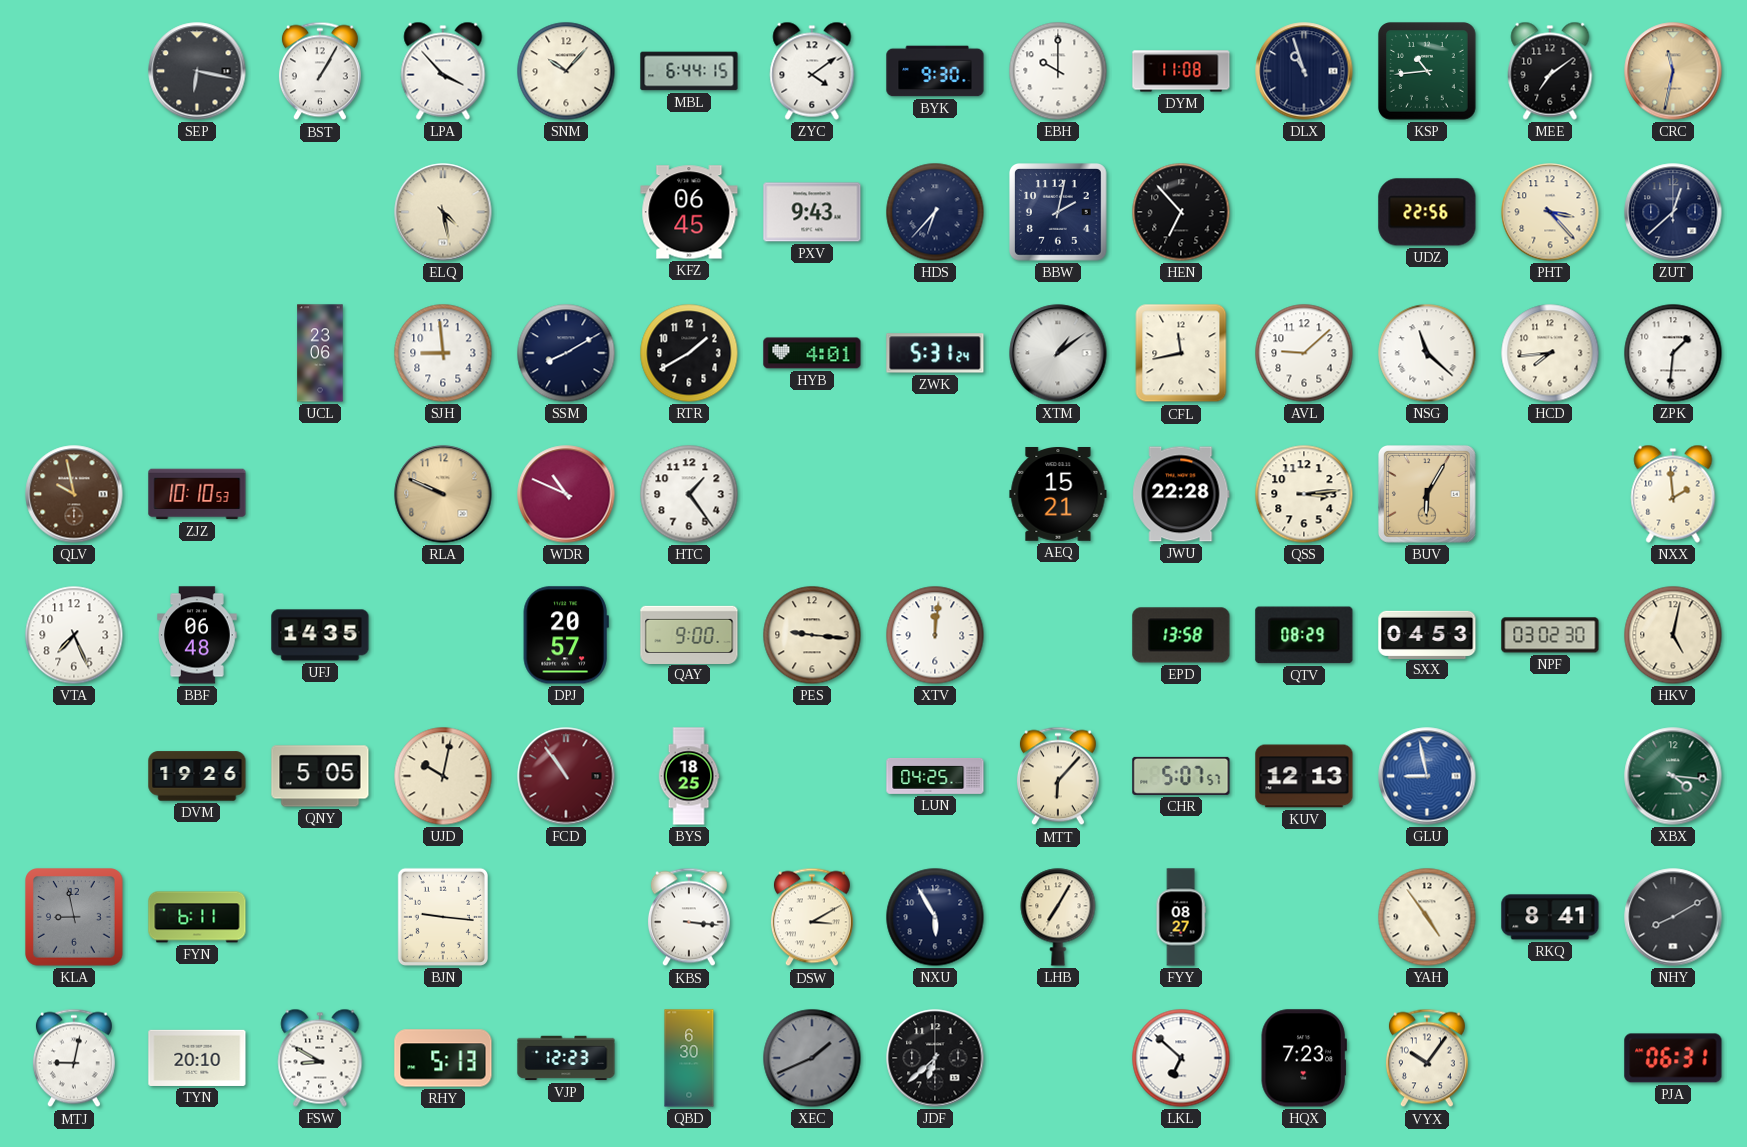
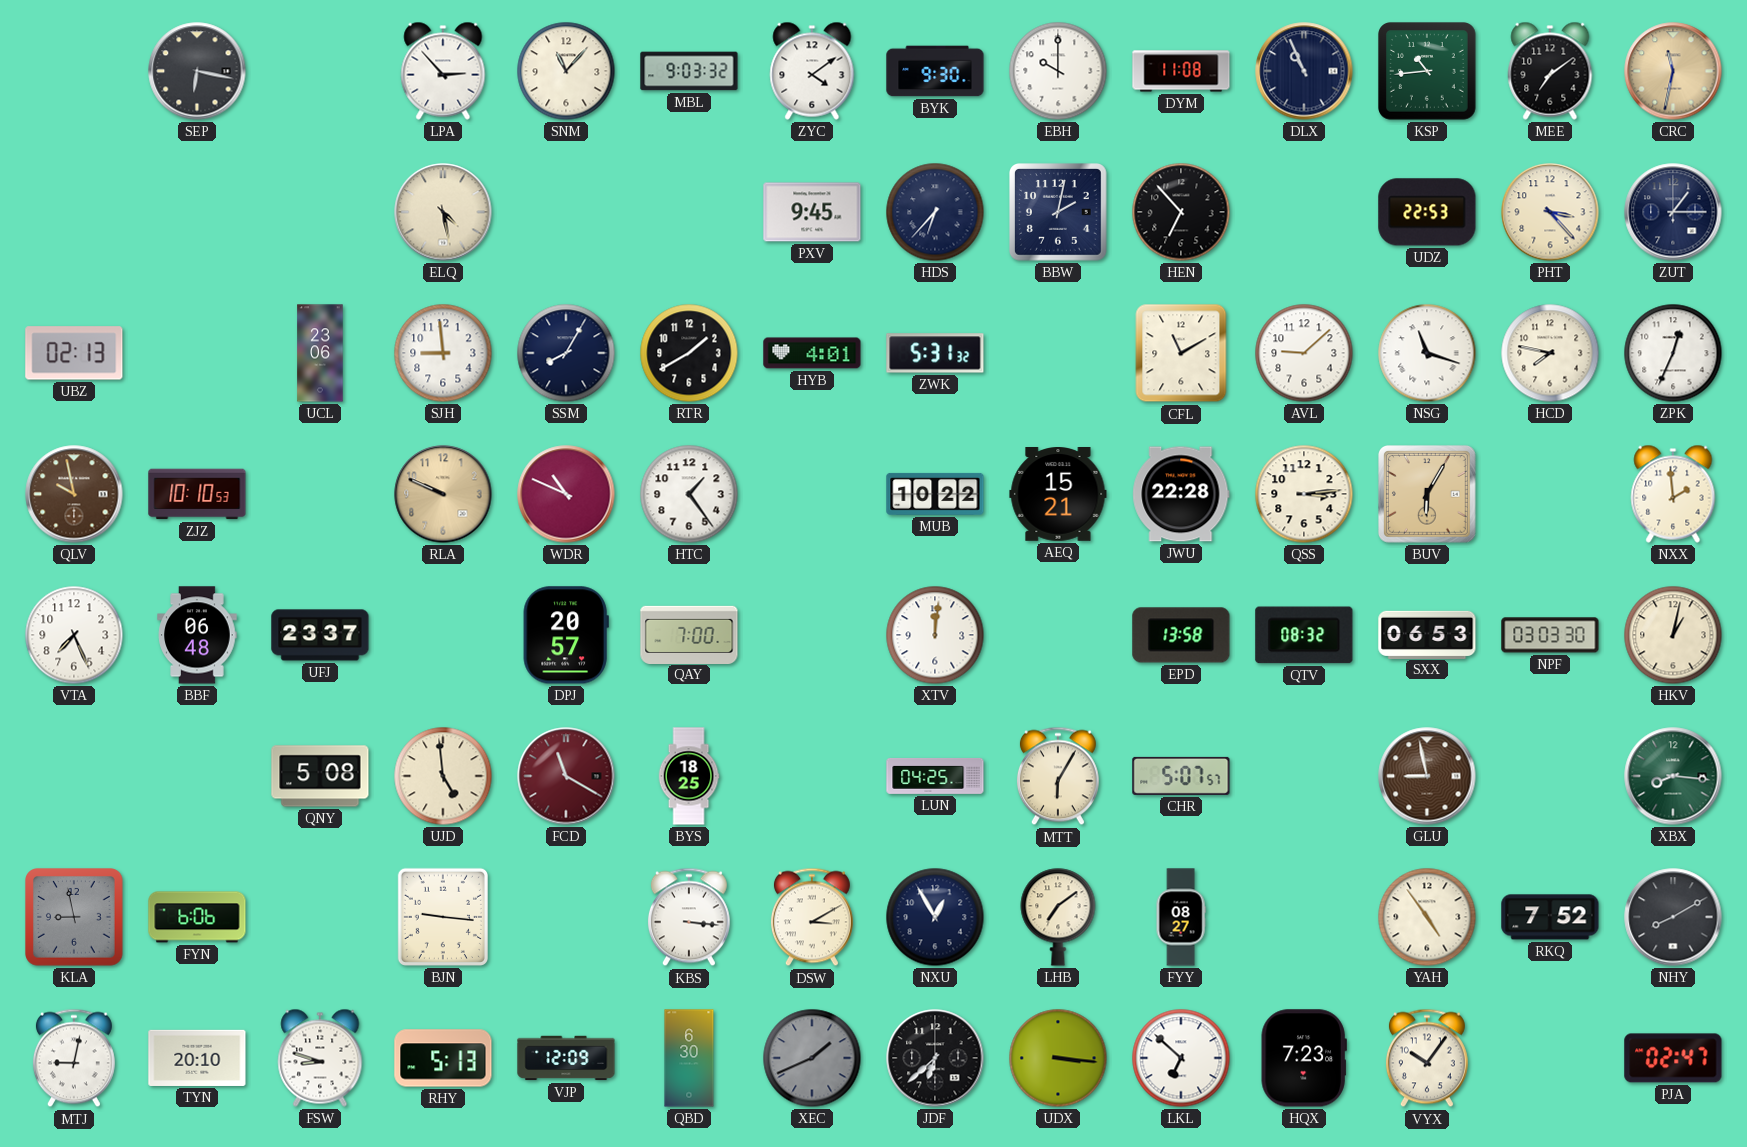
BST: 1:05 -> none
LPA: 3:53 -> 2:53
SNM: 10:07 -> 11:07
MBL: 6:44 -> 9:03
DLX: 10:57 -> 10:56
KFZ: 06:45 -> none
PXV: 9:43 -> 9:45
UDZ: 22:56 -> 22:53
ZUT: 12:38 -> 1:15
UBZ: none -> 02:13
SSM: 8:10 -> 8:05
ZWK: 5:31:24 -> 5:31:32
XTM: 1:09 -> none
CFL: 11:43 -> 11:10
NSG: 11:22 -> 11:18
HCD: 7:44 -> 7:47
ZPK: 1:31 -> 12:34
MUB: none -> 10:22
UFJ: 14:35 -> 23:37
QAY: 9:00 -> 7:00
PES: 9:16 -> none
QTV: 08:29 -> 08:32
SXX: 04:53 -> 06:53
NPF: 03:02 -> 03:03
HKV: 5:02 -> 1:02
DVM: 19:26 -> none
QNY: 5:05 -> 5:08
UJD: 10:02 -> 4:59
FCD: 10:54 -> 11:20
MTT: 6:07 -> 6:05
KUV: 12:13 -> none
GLU dial: blue -> brown
XBX: 4:16 -> 8:16
FYN: 6:11 -> 6:06
NXU: 5:55 -> 12:55
LHB: 7:05 -> 7:09
RKQ: 8:41 -> 7:52
FSW: 8:50 -> 8:48
VJP: 12:23 -> 12:09
UDX: none -> 3:16
PJA: 06:31 -> 02:47
